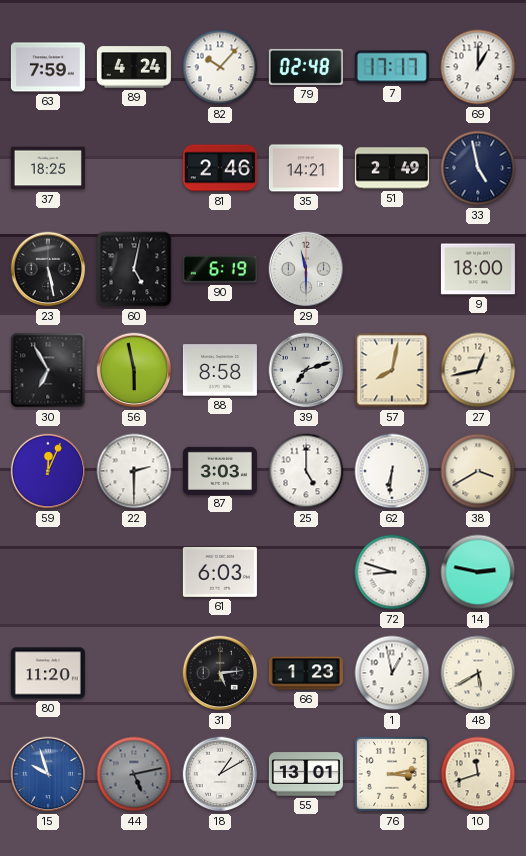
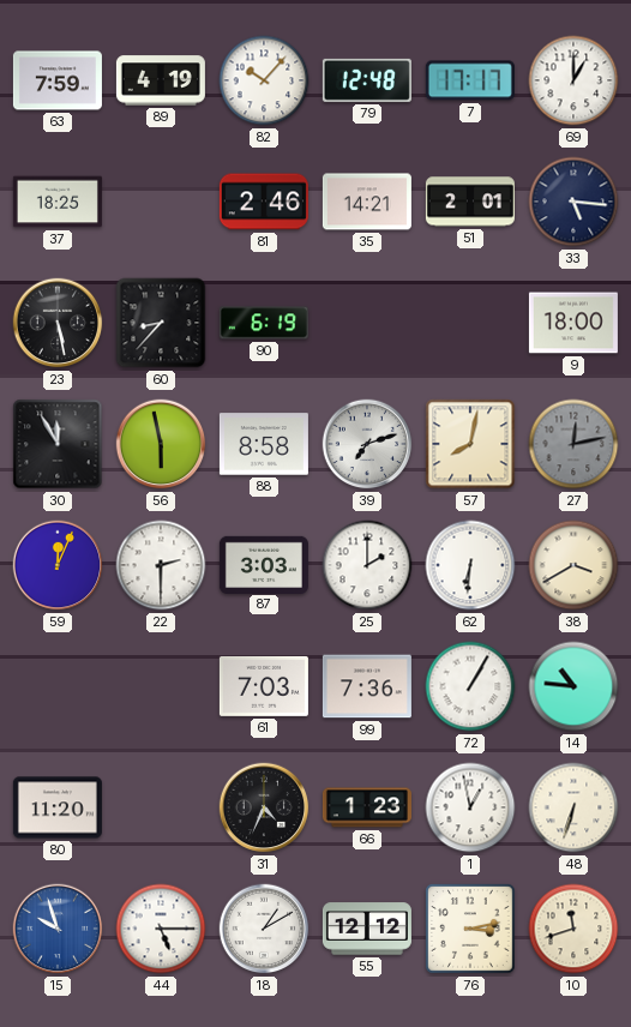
89: 4:24 -> 4:19
79: 02:48 -> 12:48
51: 2:49 -> 2:01
33: 4:58 -> 5:16
60: 5:02 -> 8:37
29: 11:30 -> none
30: 6:55 -> 11:55
27: 12:43 -> 12:13
27 dial: cream -> grey
25: 5:00 -> 2:00
61: 6:03 -> 7:03
99: none -> 7:36
72: 8:48 -> 1:05
14: 2:47 -> 10:46
31: 5:14 -> 4:34
48: 5:40 -> 6:33
44: 5:13 -> 5:15
44 dial: grey -> white
55: 13:01 -> 12:12
